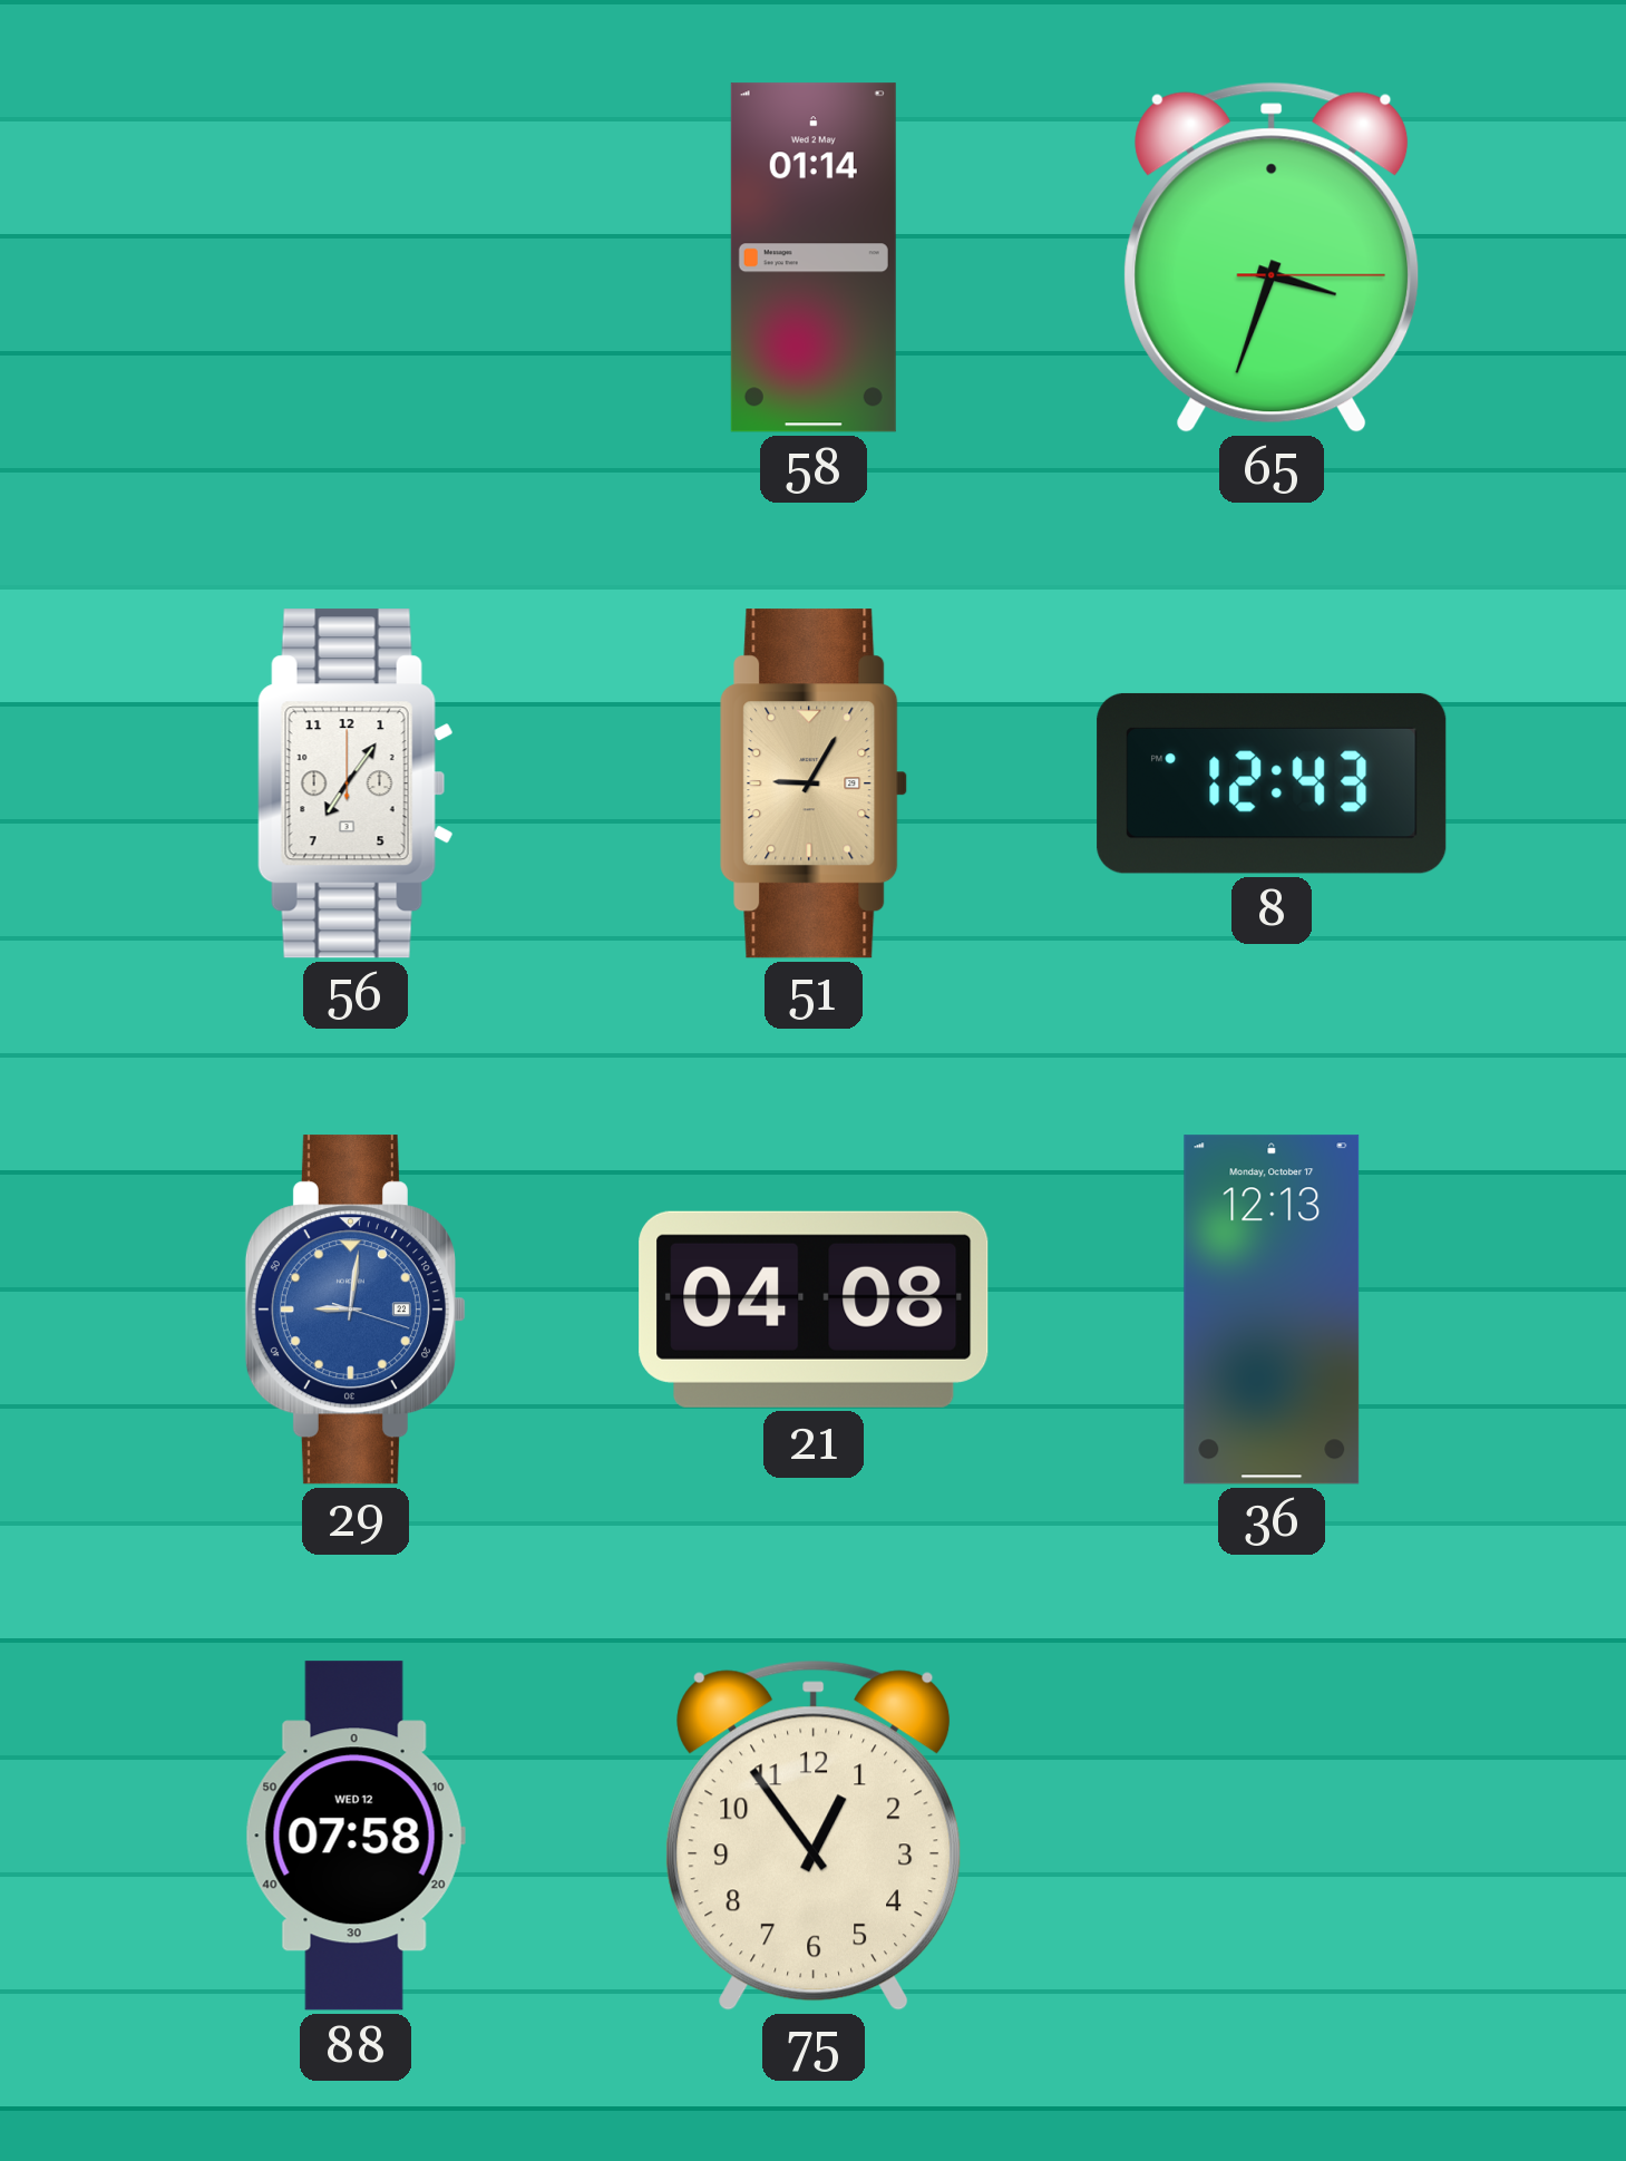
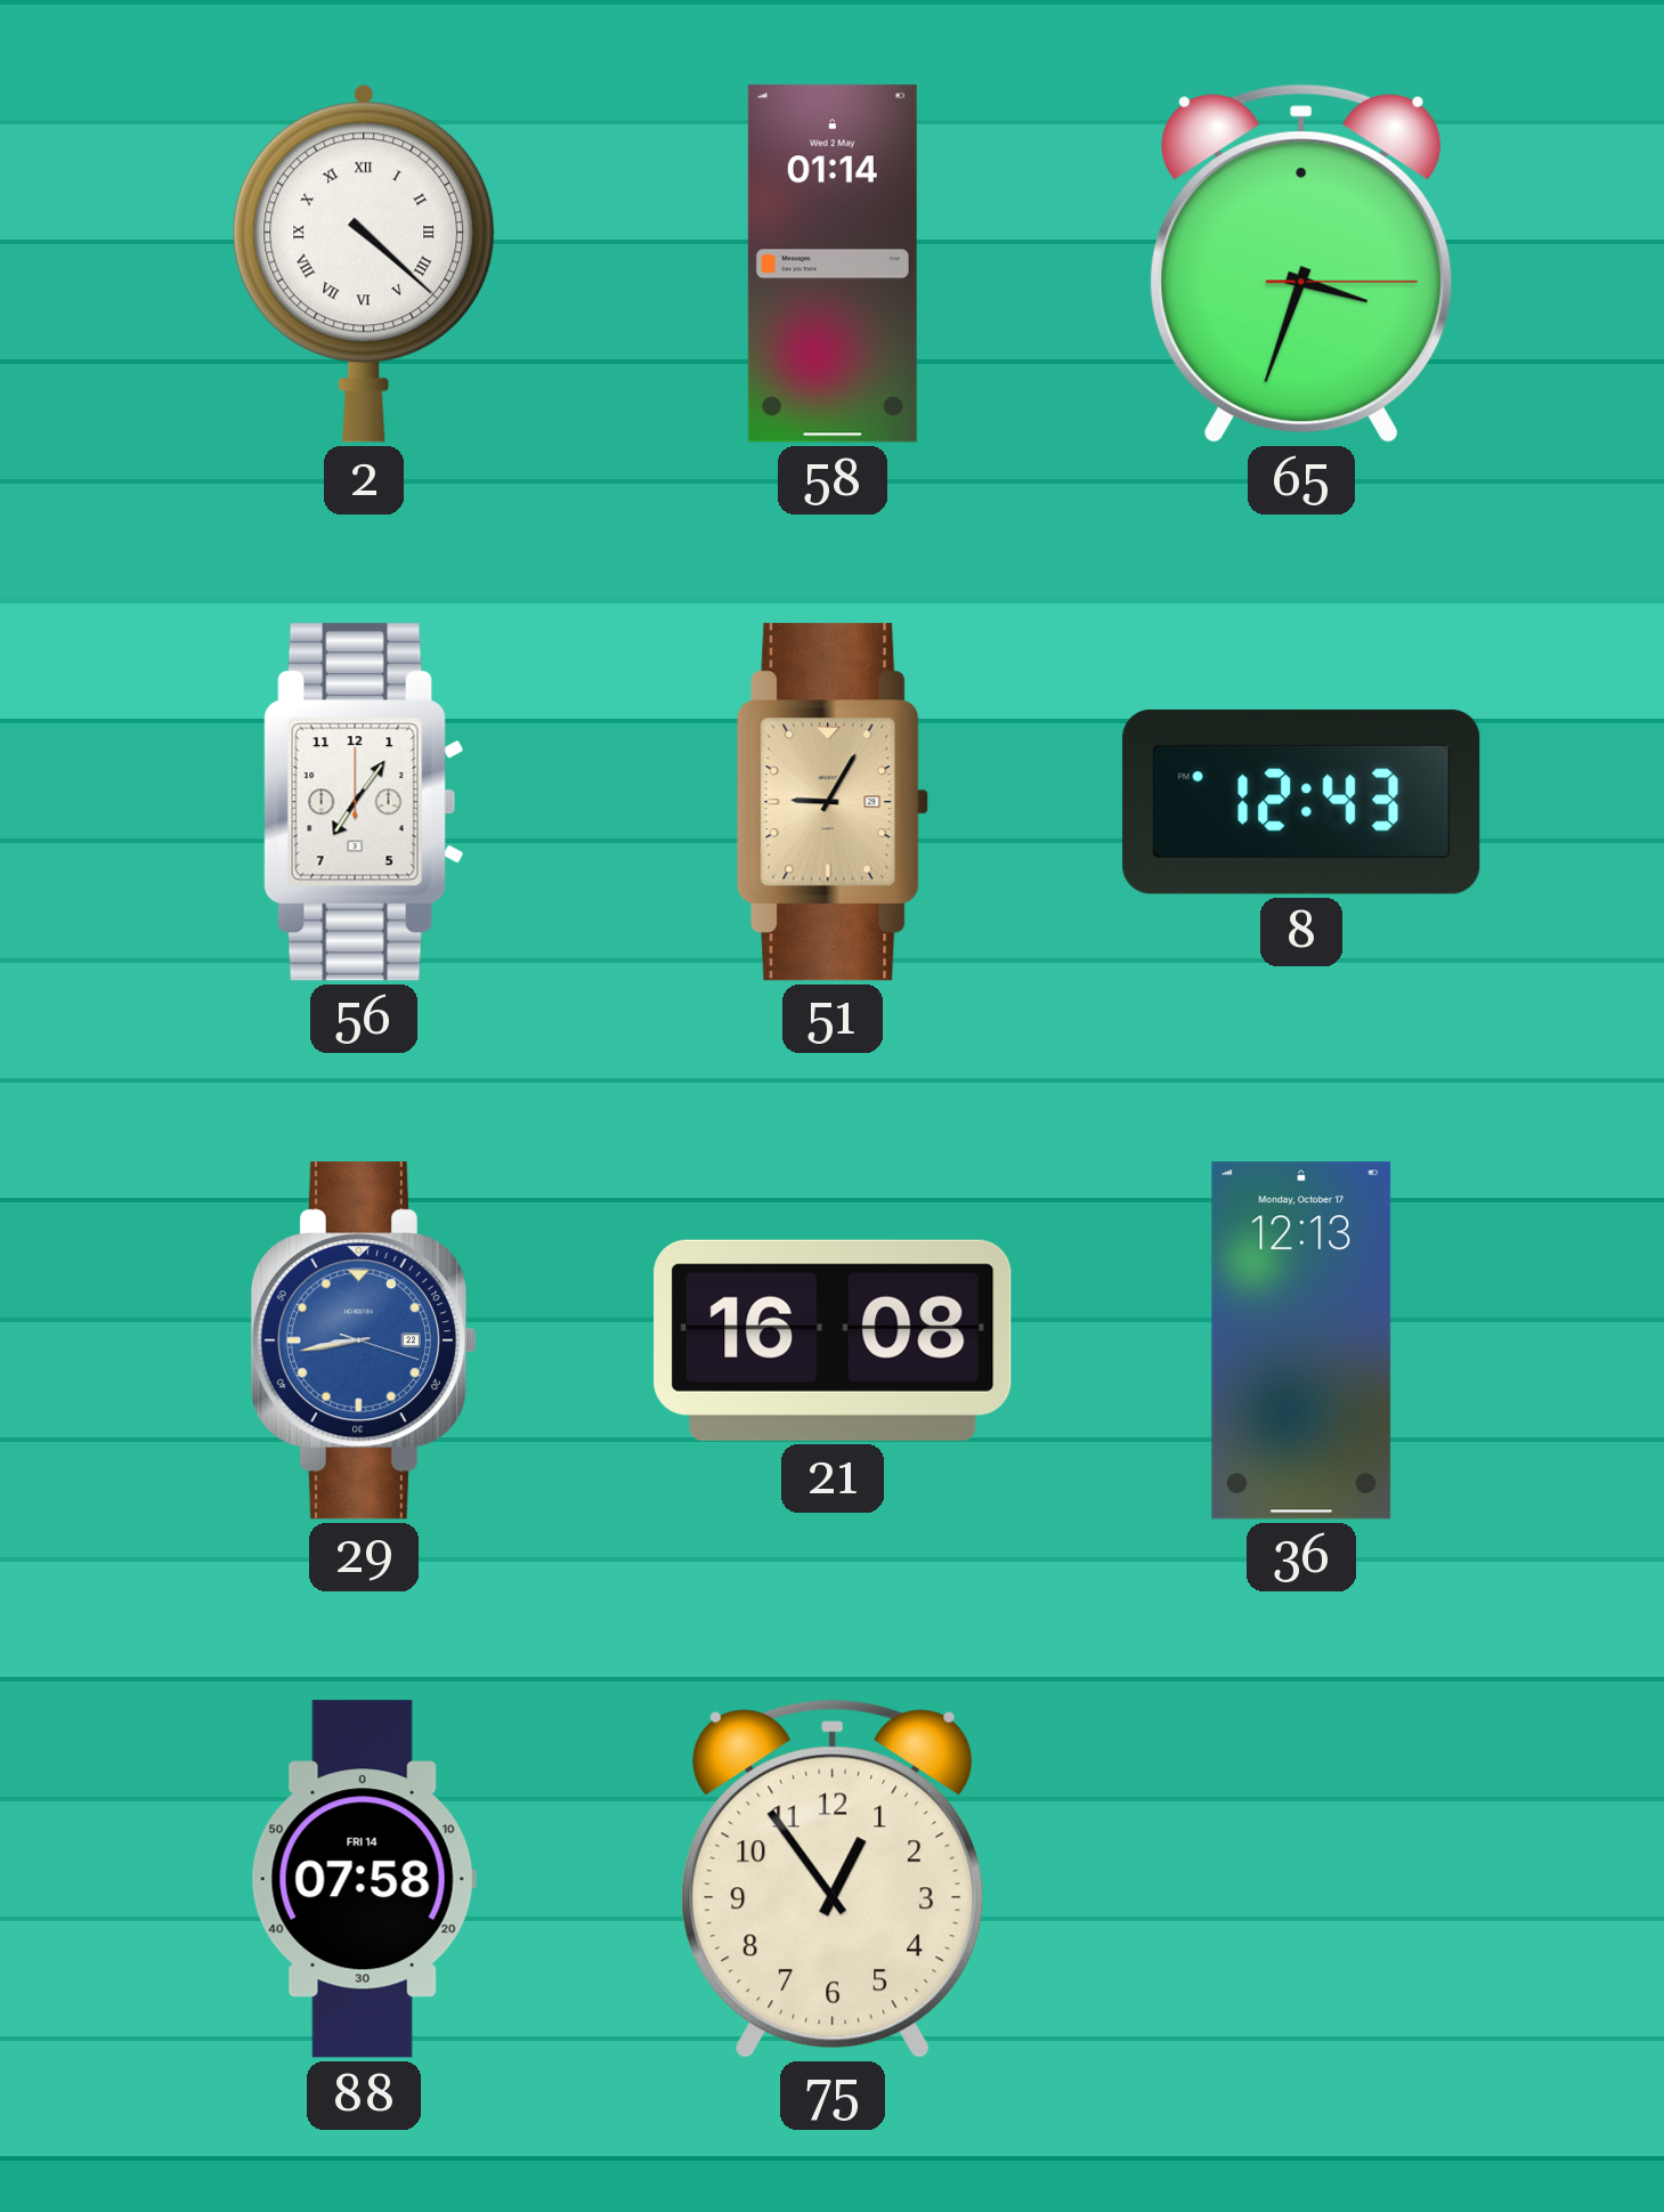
2: none -> 4:22
29: 9:01 -> 8:43
21: 04:08 -> 16:08
88 date: WED 12 -> FRI 14
